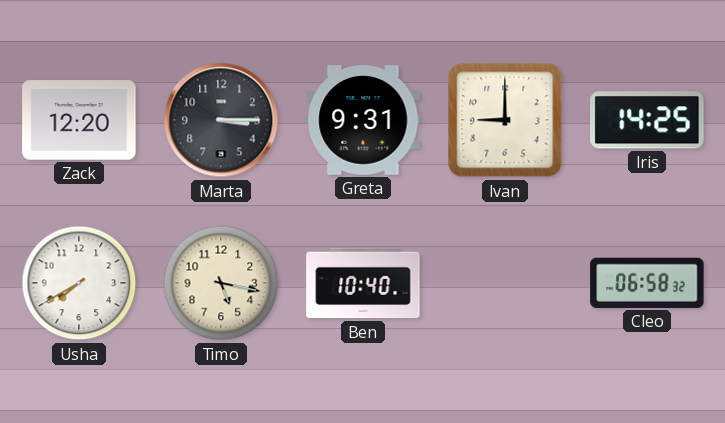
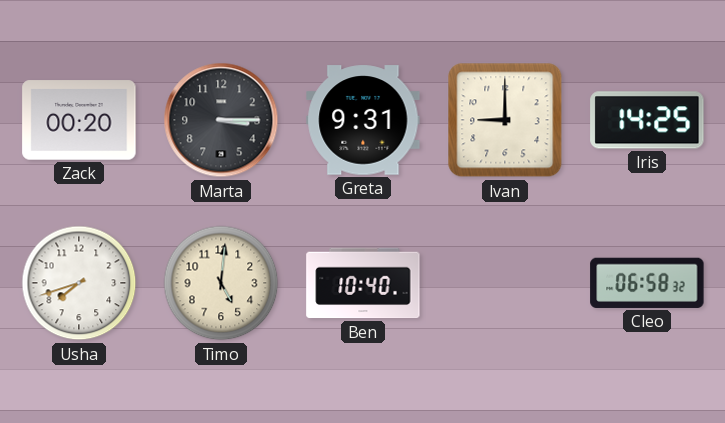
Zack: 12:20 -> 00:20
Usha: 7:40 -> 7:42
Timo: 5:17 -> 5:01
